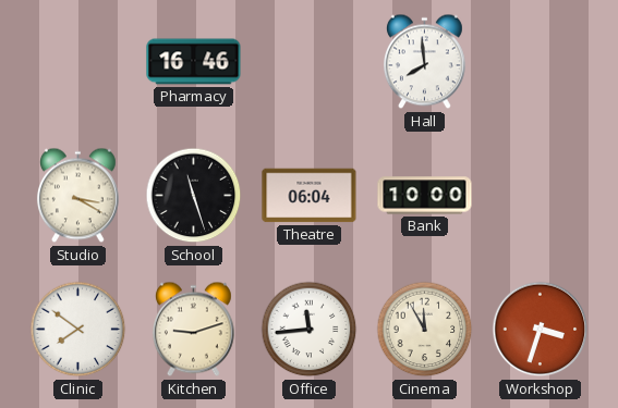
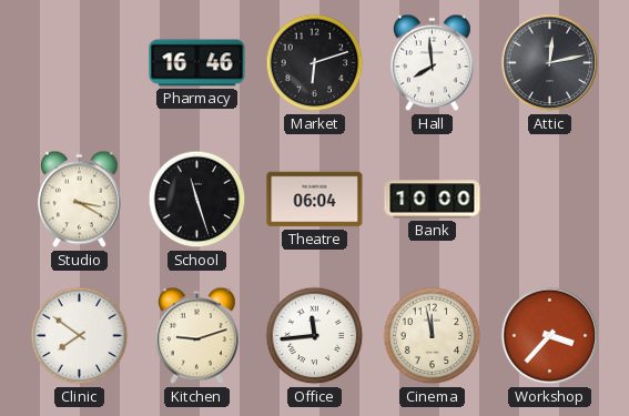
Market: none -> 6:12
Attic: none -> 12:13
Cinema: 11:55 -> 11:58
Workshop: 3:33 -> 3:37
